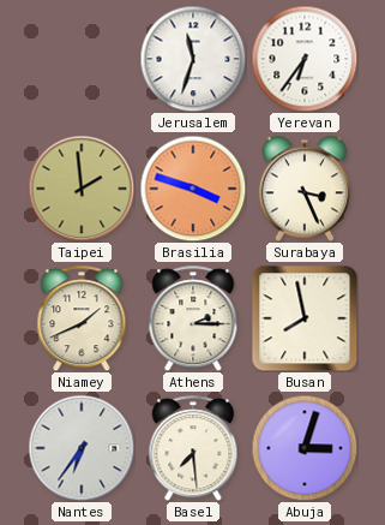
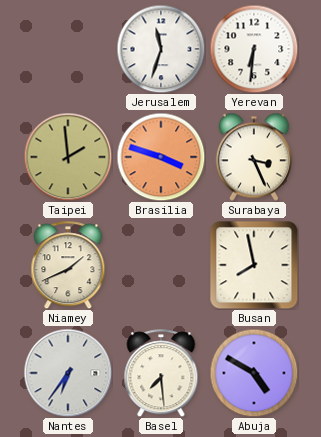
Yerevan: 6:36 -> 6:31
Athens: 2:15 -> none
Abuja: 3:03 -> 4:50
